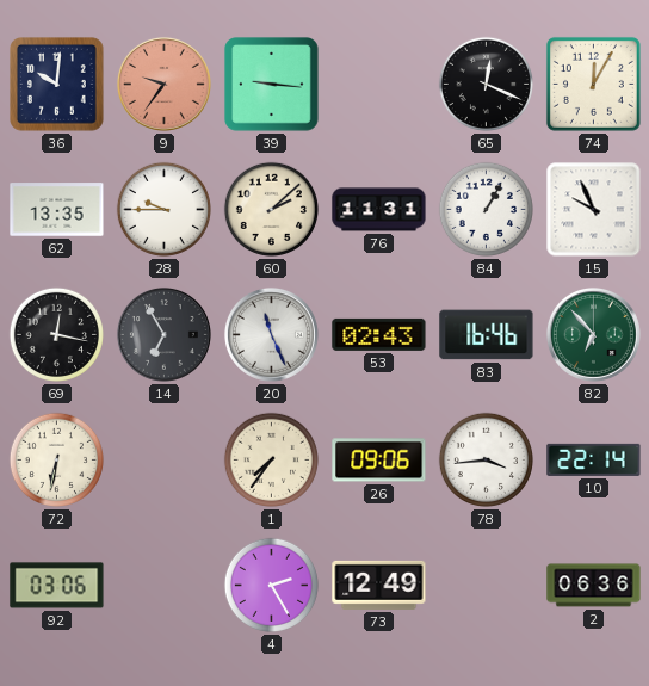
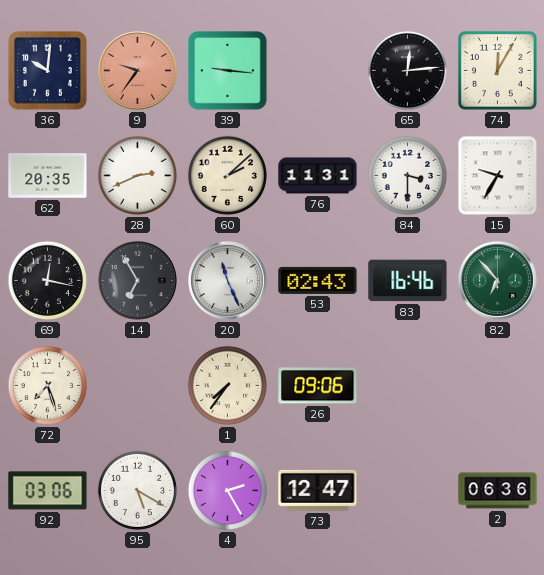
65: 12:19 -> 12:14
62: 13:35 -> 20:35
28: 9:45 -> 2:41
84: 1:05 -> 3:30
15: 9:56 -> 9:35
72: 6:32 -> 7:27
78: 3:44 -> none
10: 22:14 -> none
95: none -> 5:20
73: 12:49 -> 12:47
